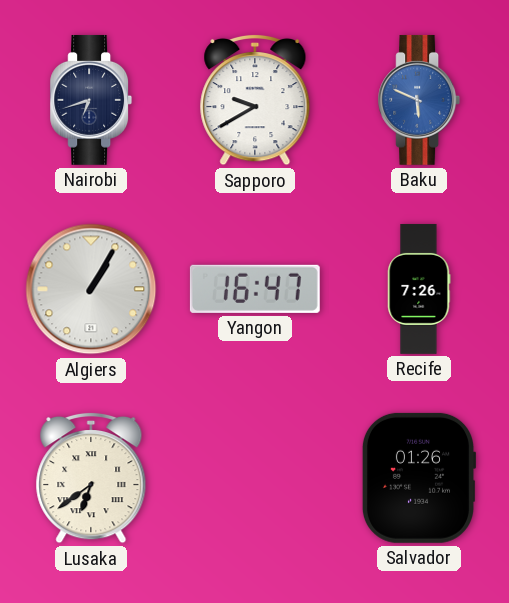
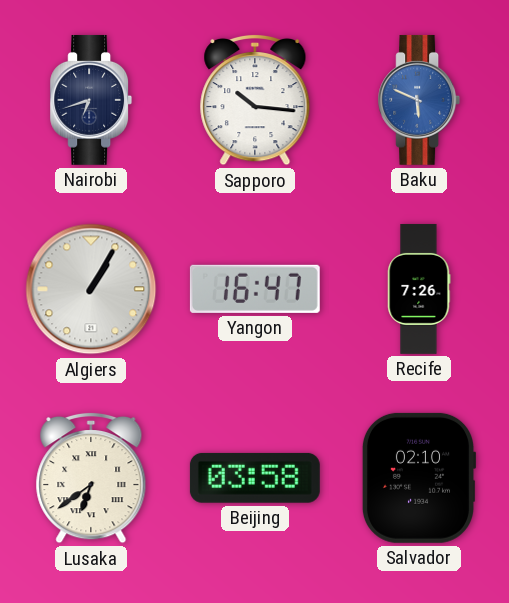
Sapporo: 9:40 -> 10:16
Beijing: none -> 03:58
Salvador: 01:26 -> 02:10
